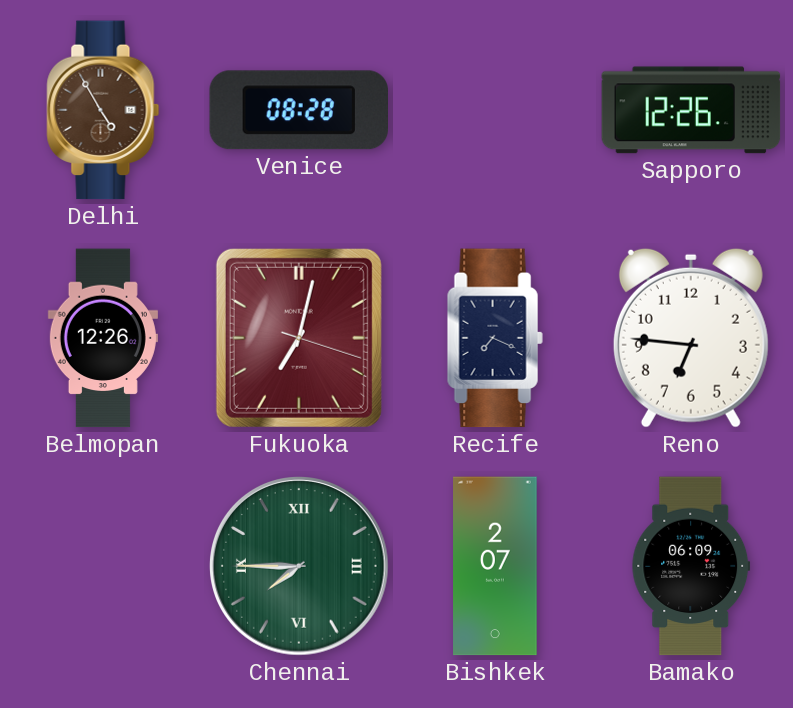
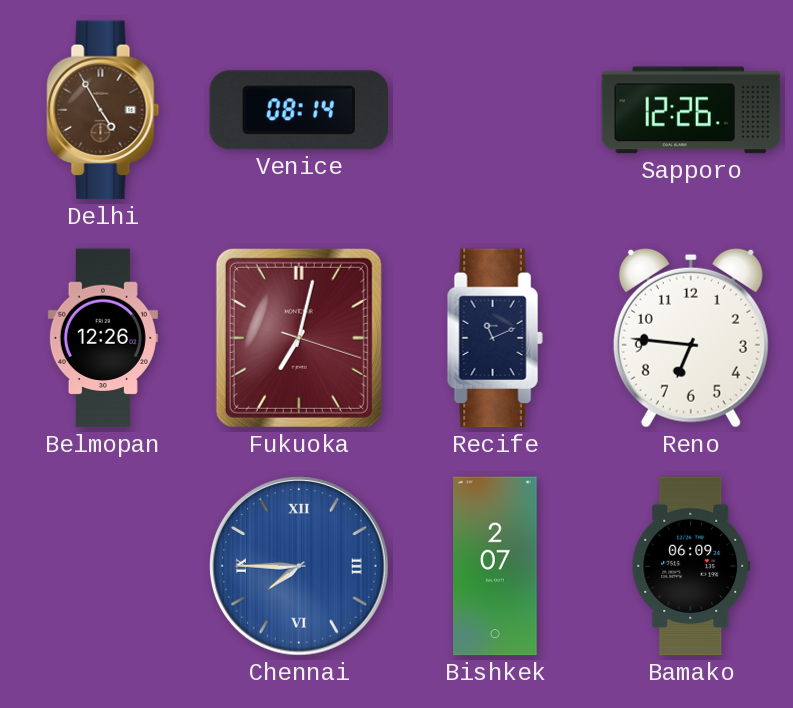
Venice: 08:28 -> 08:14
Recife: 7:19 -> 11:11
Chennai dial: green -> blue
